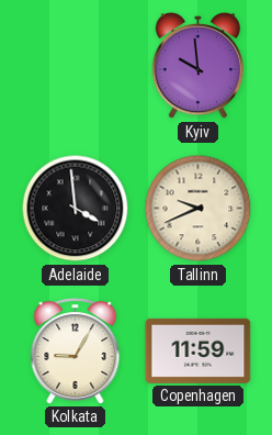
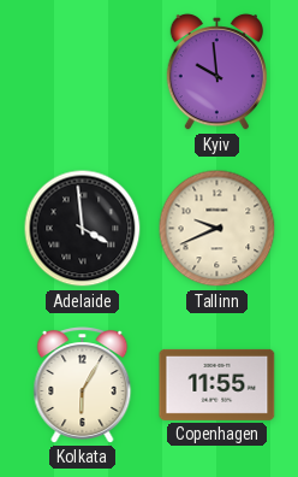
Kolkata: 9:05 -> 6:05
Copenhagen: 11:59 -> 11:55
